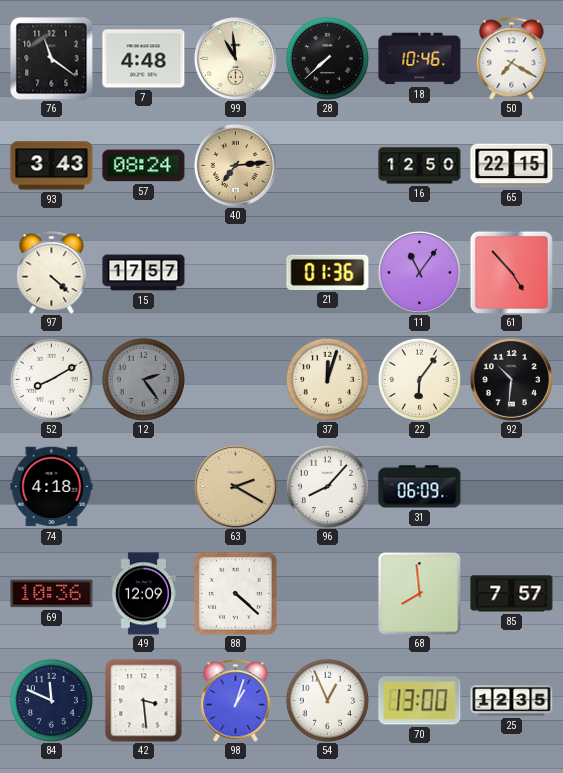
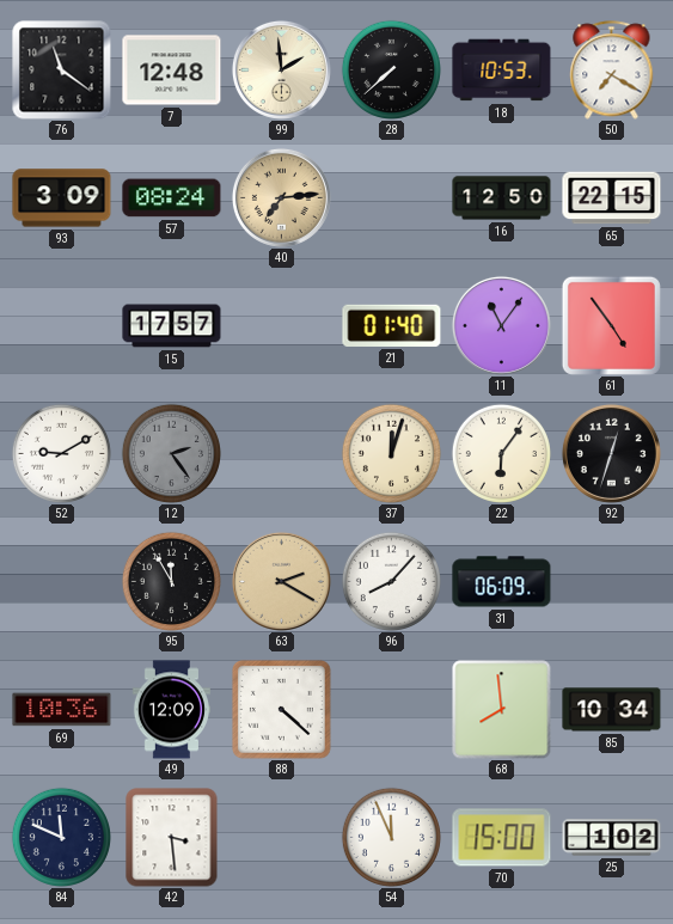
7: 4:48 -> 12:48
99: 10:59 -> 1:59
18: 10:46 -> 10:53
93: 3:43 -> 3:09
97: 4:22 -> none
21: 01:36 -> 01:40
61: 4:53 -> 4:54
52: 8:10 -> 9:10
92: 10:31 -> 12:33
74: 4:18 -> none
95: none -> 11:55
85: 7:57 -> 10:34
98: 1:03 -> none
54: 12:56 -> 11:56
70: 13:00 -> 15:00
25: 12:35 -> 1:02
